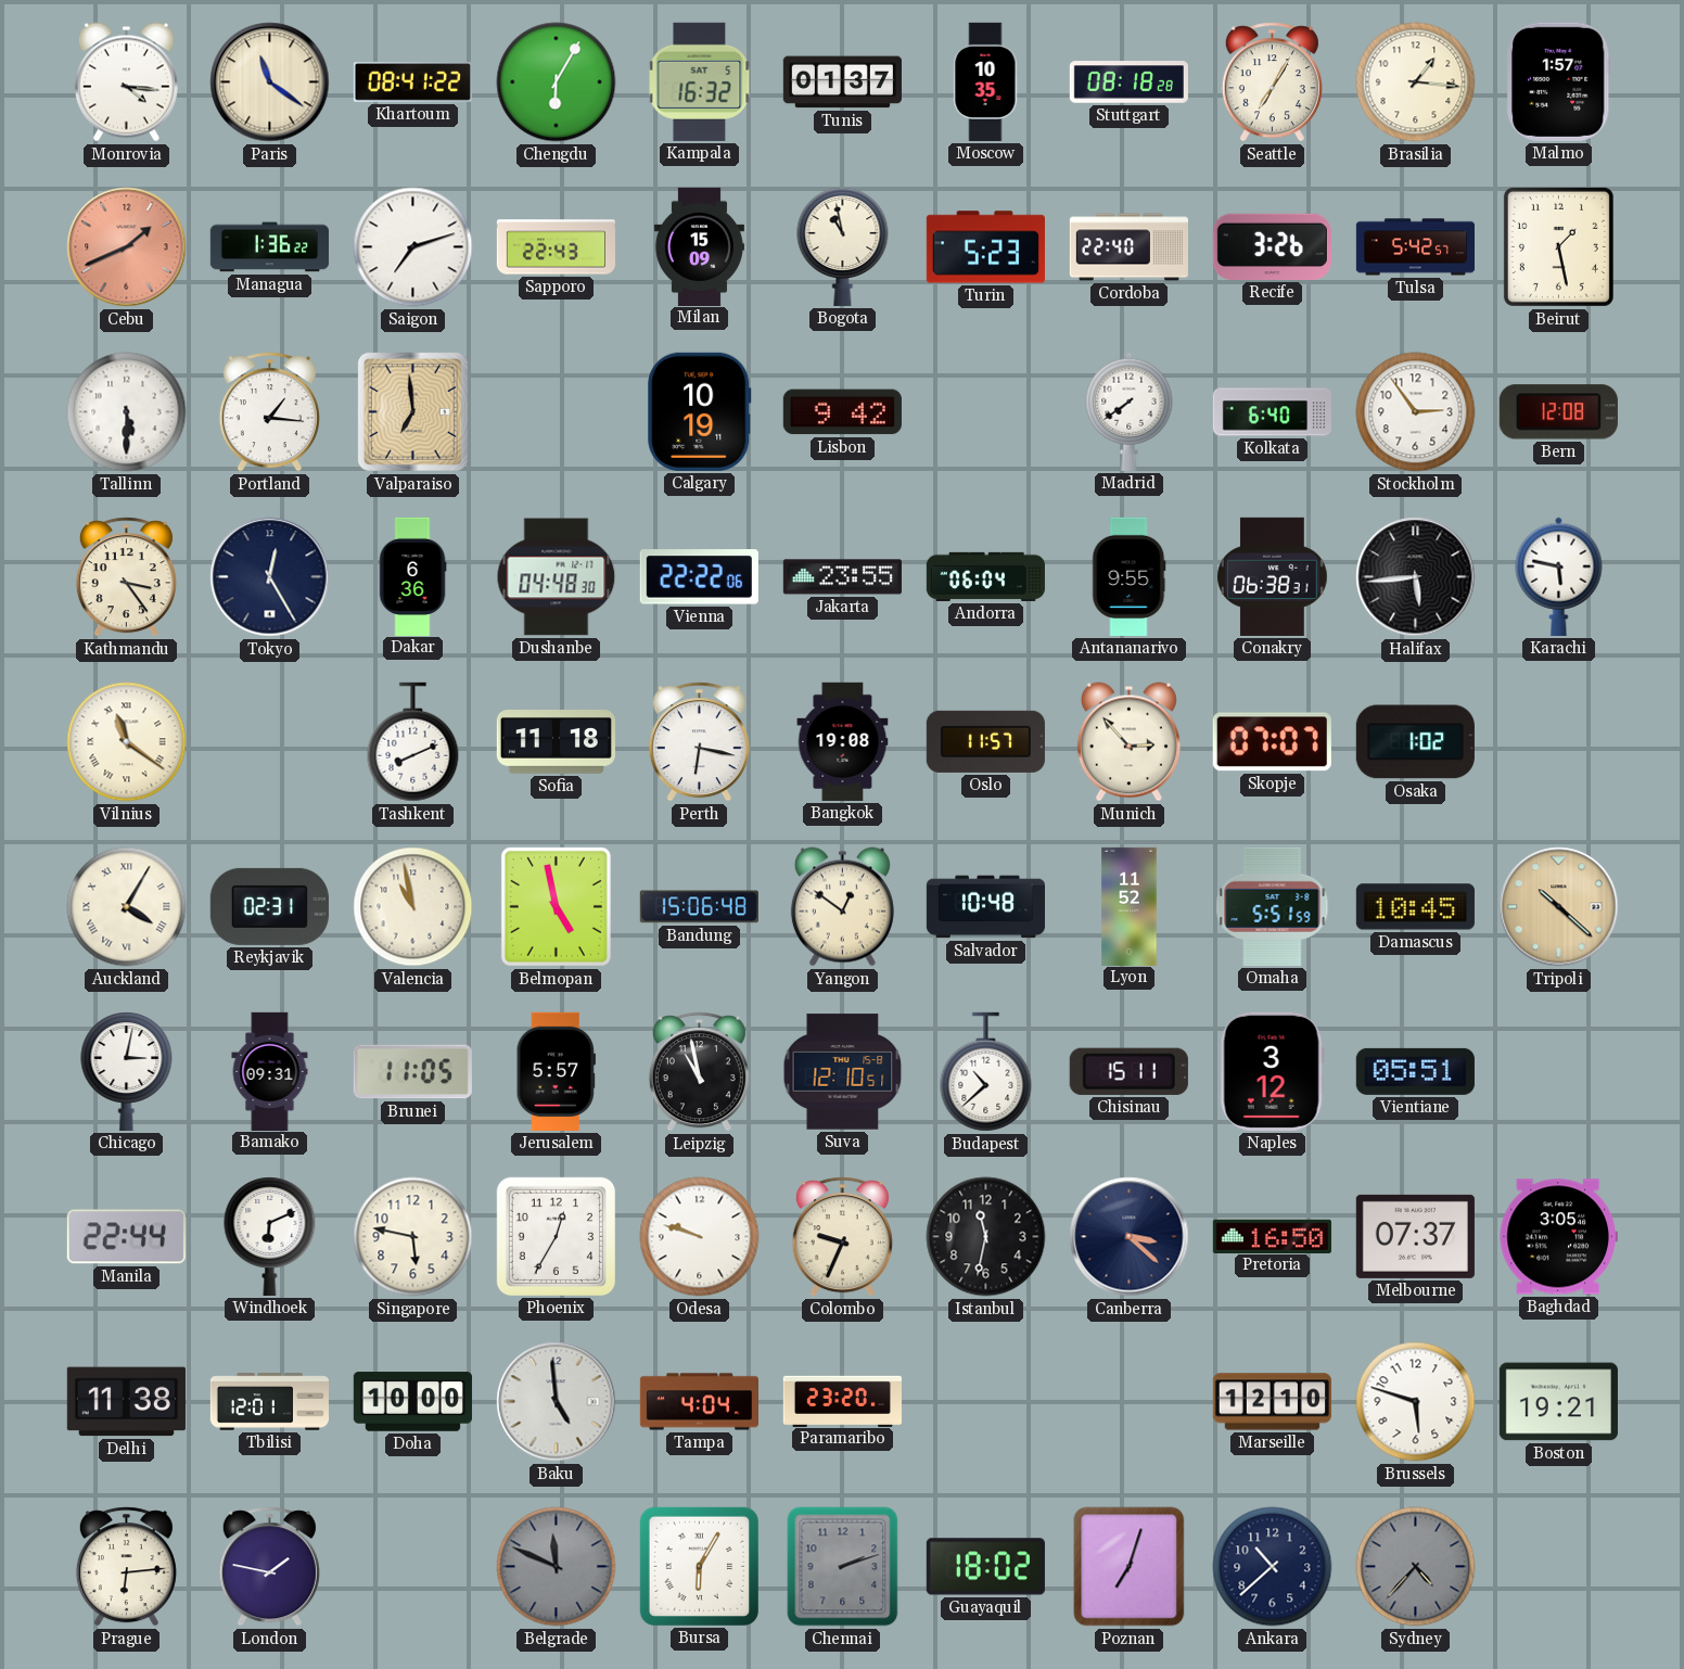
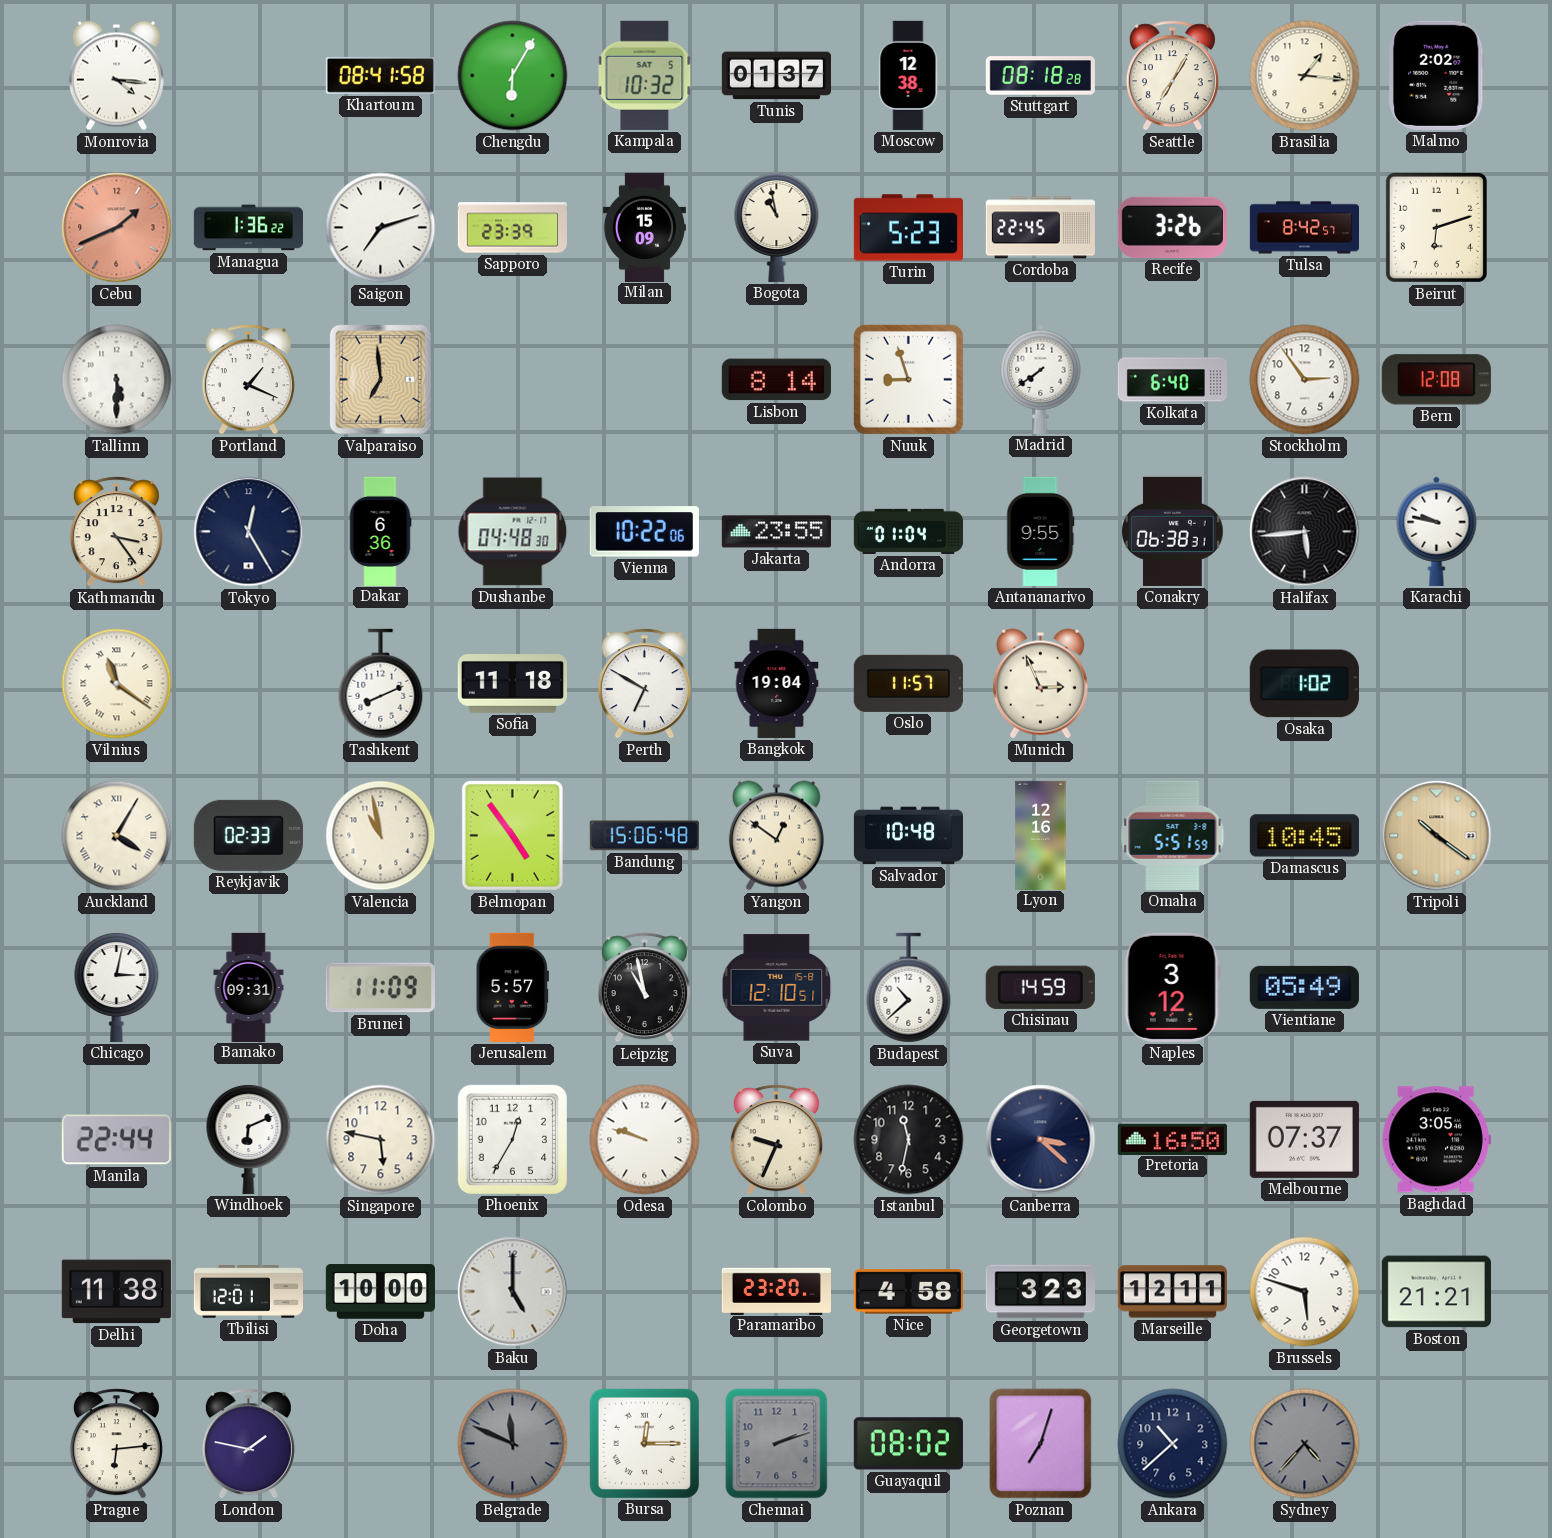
Paris: 11:21 -> none
Khartoum: 08:41:22 -> 08:41:58
Kampala: 16:32 -> 10:32
Moscow: 10:35 -> 12:38
Malmo: 1:57 -> 2:02
Sapporo: 22:43 -> 23:39
Cordoba: 22:40 -> 22:45
Tulsa: 5:42 -> 8:42
Beirut: 1:28 -> 6:12
Portland: 1:16 -> 1:19
Calgary: 10:19 -> none
Lisbon: 9:42 -> 8:14
Nuuk: none -> 8:57
Vienna: 22:22 -> 10:22
Andorra: 06:04 -> 01:04
Karachi: 5:47 -> 9:47
Perth: 6:17 -> 6:50
Bangkok: 19:08 -> 19:04
Munich: 2:53 -> 2:56
Skopje: 07:07 -> none
Reykjavik: 02:31 -> 02:33
Belmopan: 4:58 -> 4:54
Lyon: 11:52 -> 12:16
Tripoli: 10:22 -> 10:21
Brunei: 11:05 -> 11:09
Chisinau: 15:11 -> 14:59
Vientiane: 05:51 -> 05:49
Baku: 4:59 -> 5:00
Tampa: 4:04 -> none
Nice: none -> 4:58
Georgetown: none -> 3:23
Marseille: 12:10 -> 12:11
Boston: 19:21 -> 21:21
Bursa: 6:05 -> 12:15
Guayaquil: 18:02 -> 08:02
